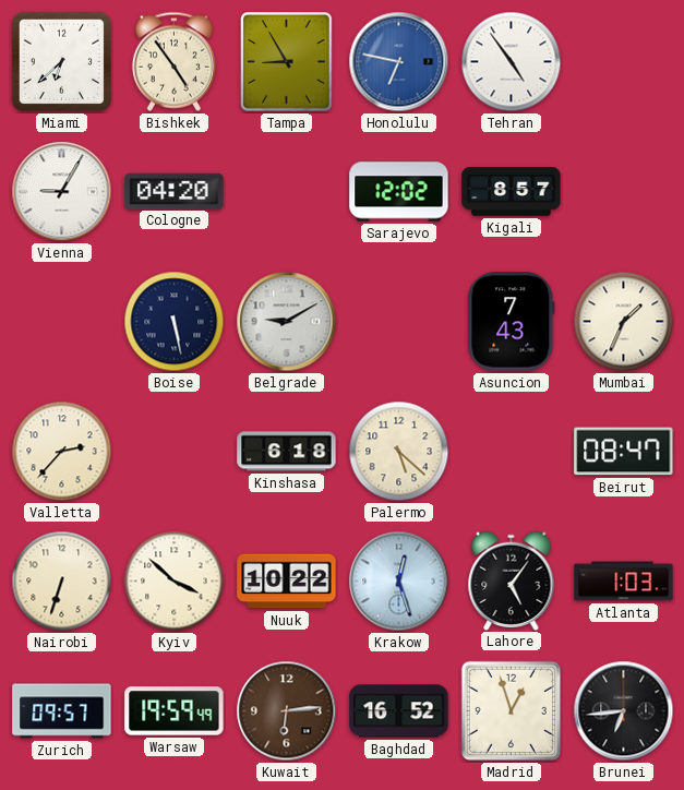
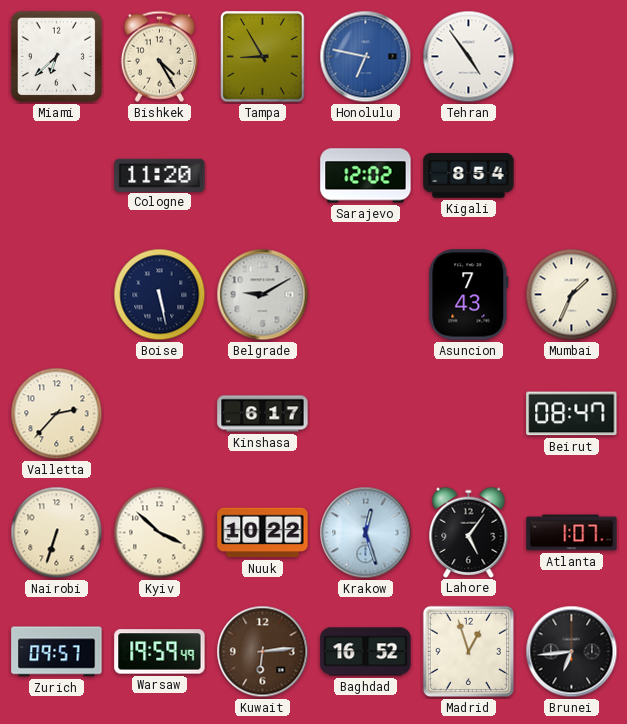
Bishkek: 4:54 -> 4:25
Vienna: 9:05 -> none
Cologne: 04:20 -> 11:20
Kigali: 8:57 -> 8:54
Kinshasa: 6:18 -> 6:17
Palermo: 5:22 -> none
Atlanta: 1:03 -> 1:07
